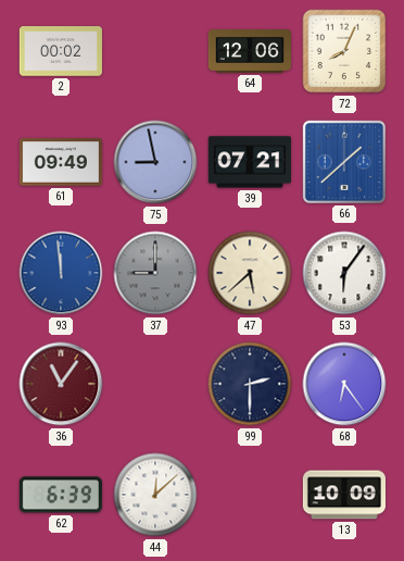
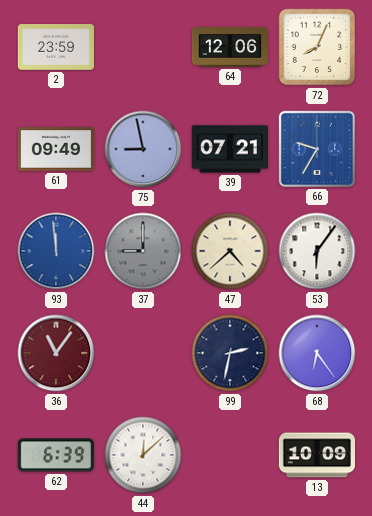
2: 00:02 -> 23:59
66: 1:38 -> 9:35
47: 5:38 -> 4:38
99: 2:30 -> 2:32
